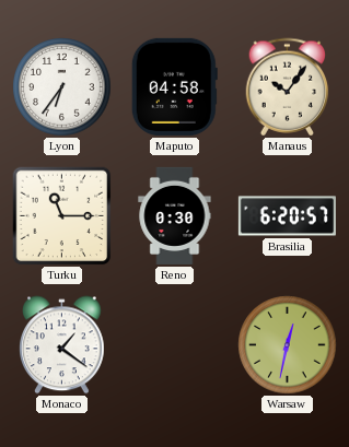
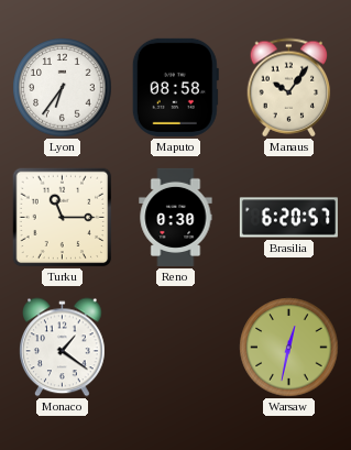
Maputo: 04:58 -> 08:58
